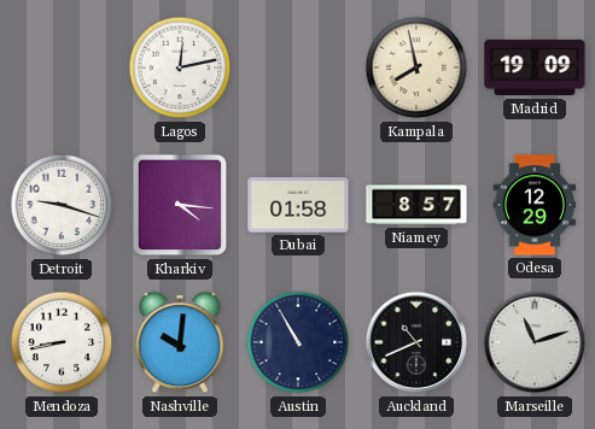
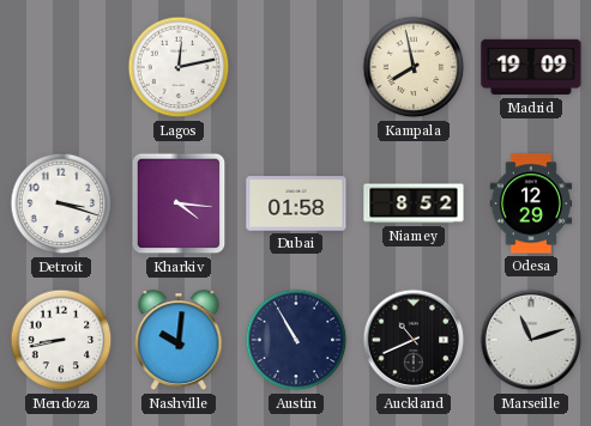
Detroit: 9:18 -> 3:18
Niamey: 8:57 -> 8:52
